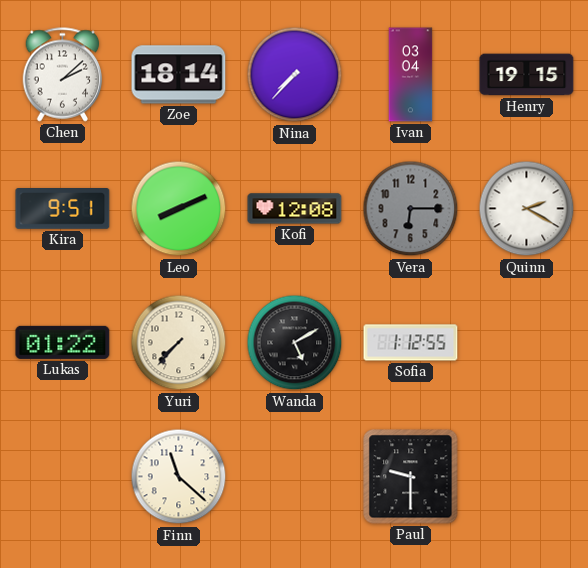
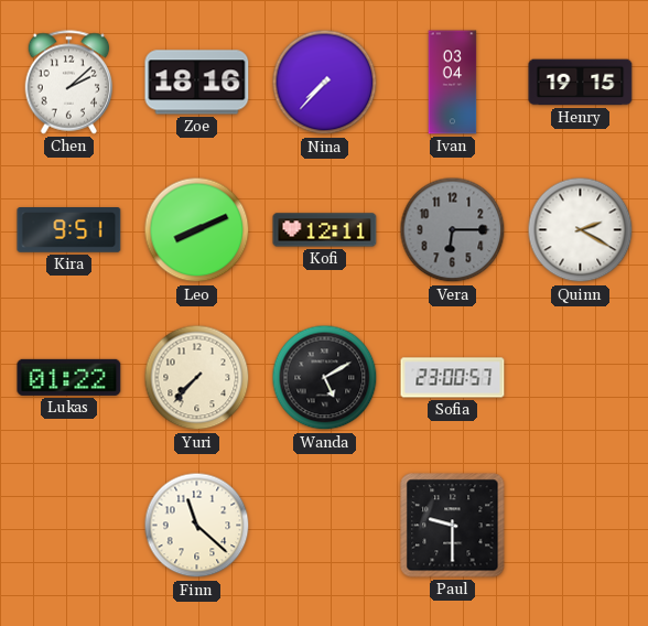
Zoe: 18:14 -> 18:16
Kofi: 12:08 -> 12:11
Sofia: 1:12 -> 23:00
